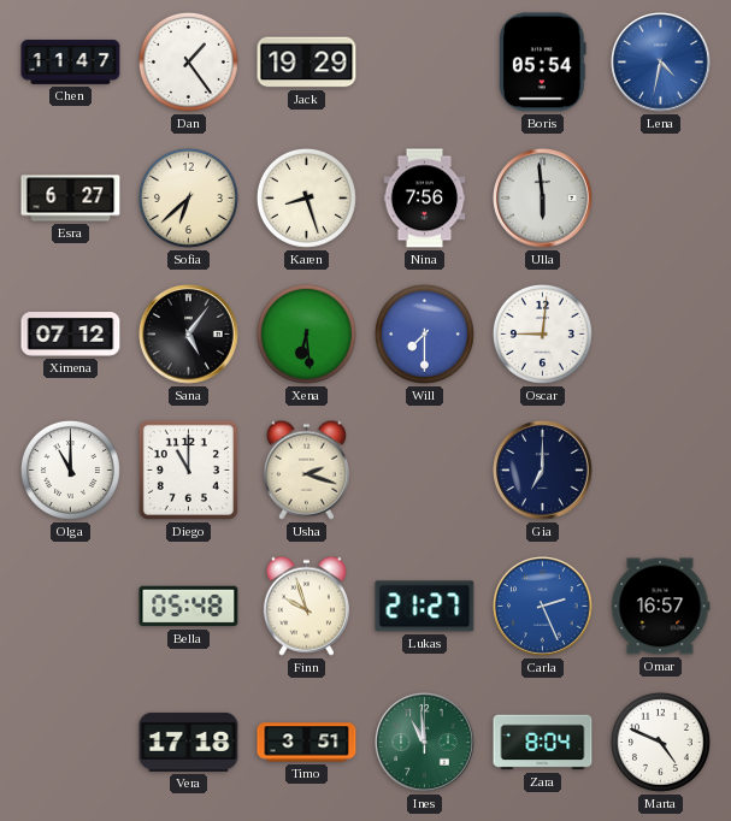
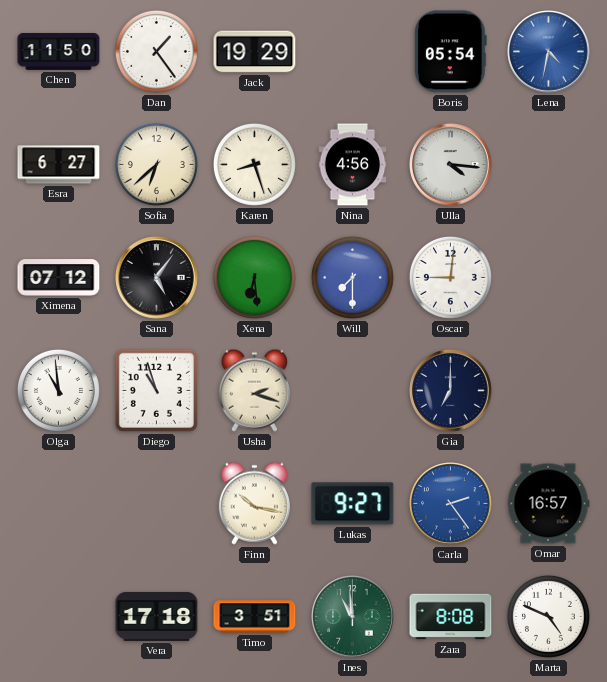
Chen: 11:47 -> 11:50
Nina: 7:56 -> 4:56
Ulla: 5:59 -> 4:16
Olga: 11:00 -> 10:59
Diego: 11:00 -> 10:57
Bella: 05:48 -> none
Finn: 9:57 -> 10:17
Lukas: 21:27 -> 9:27
Carla: 2:26 -> 2:24
Zara: 8:04 -> 8:08
